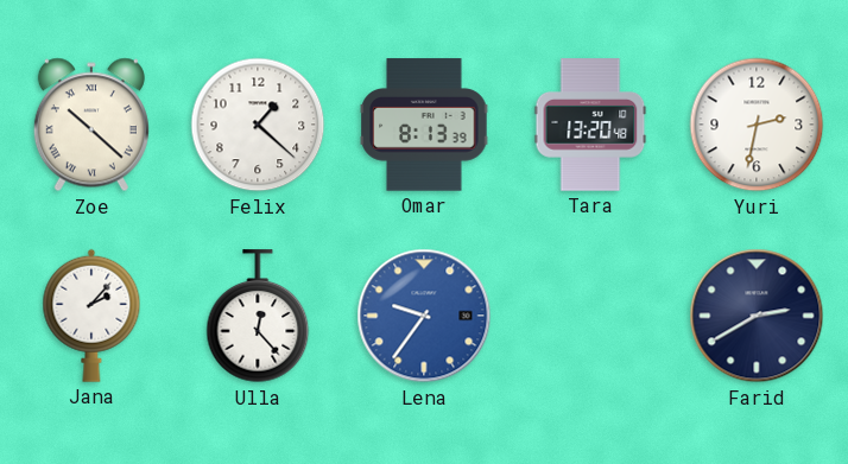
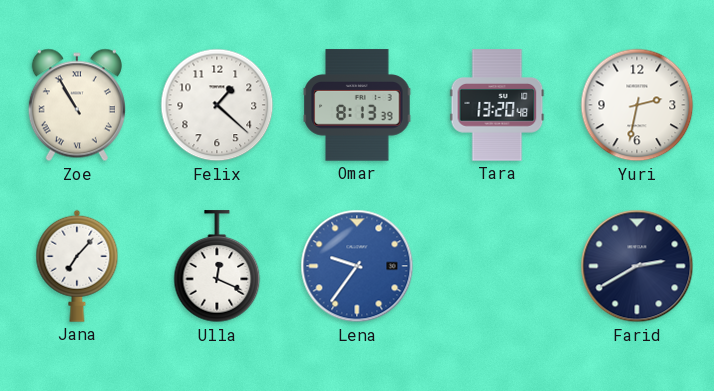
Zoe: 10:22 -> 10:55
Jana: 2:07 -> 7:07
Ulla: 12:23 -> 12:19
